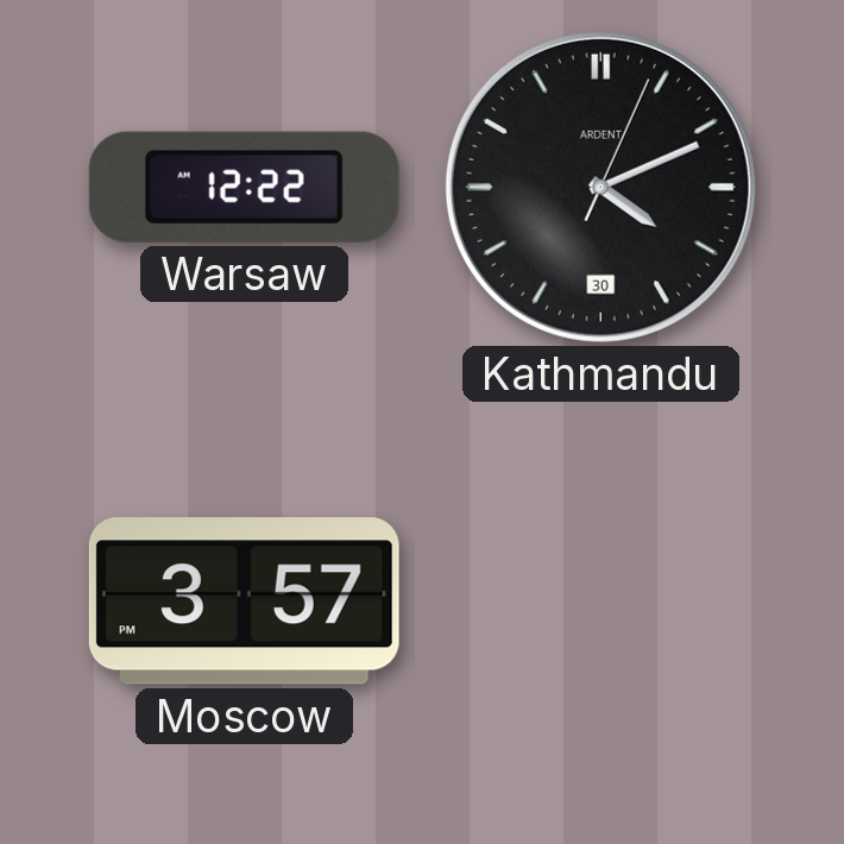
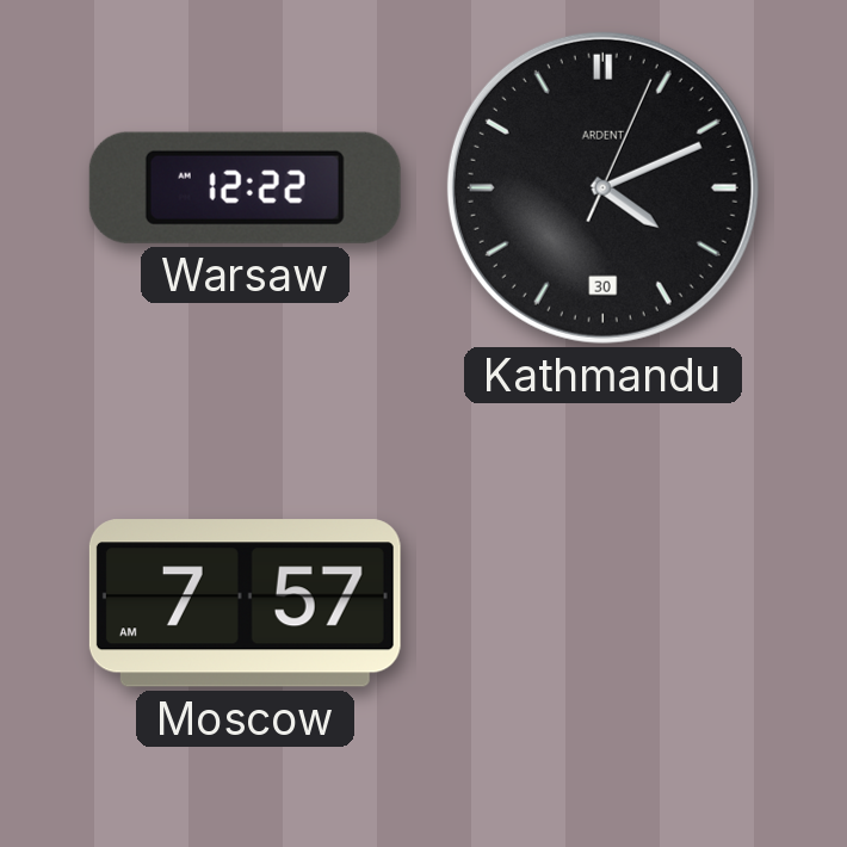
Moscow: 3:57 -> 7:57
